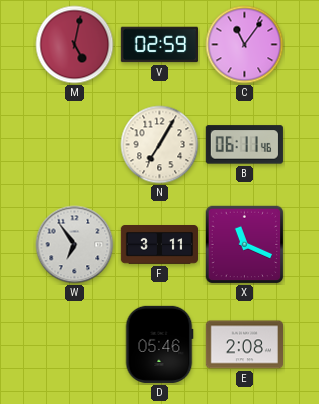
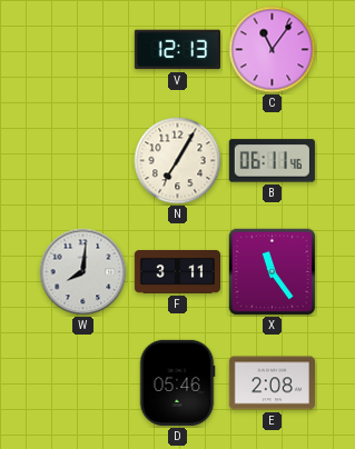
M: 5:02 -> none
V: 02:59 -> 12:13
W: 6:54 -> 8:01
X: 11:19 -> 11:24
